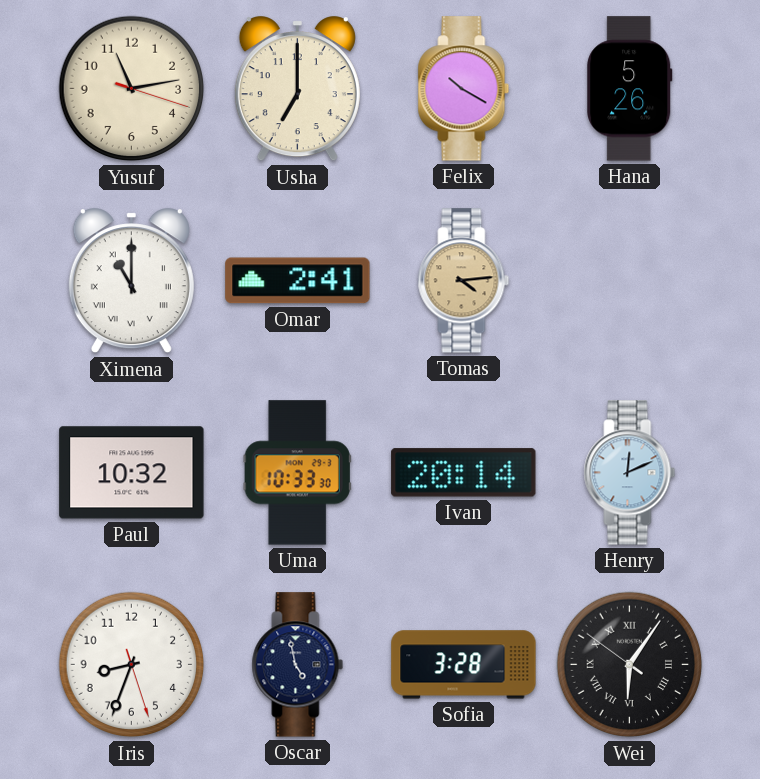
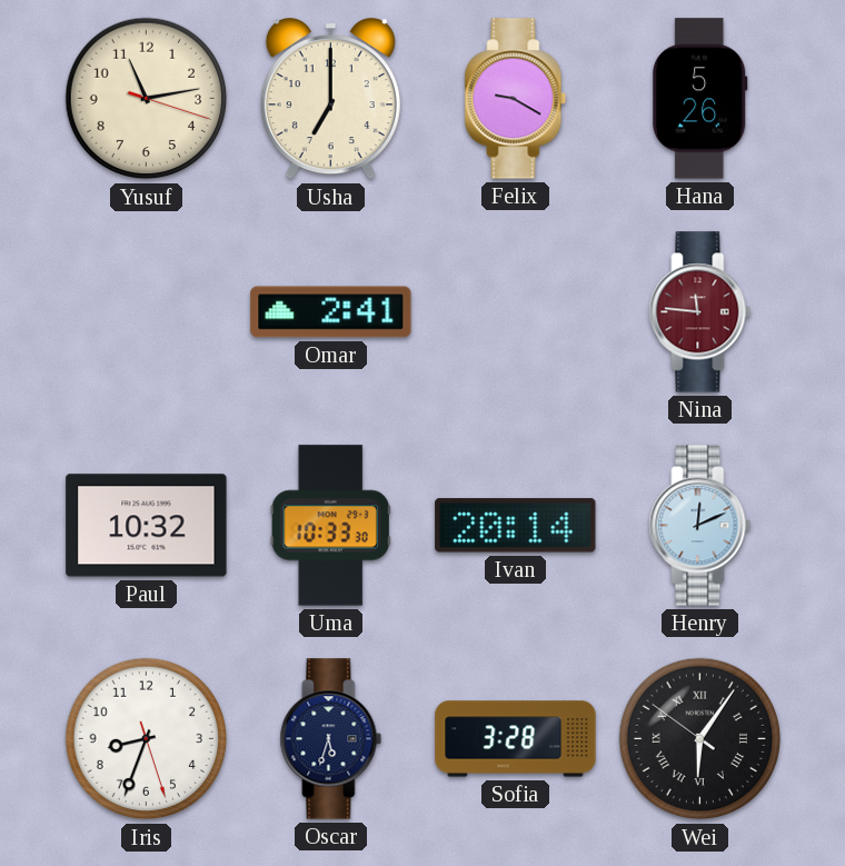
Felix: 10:20 -> 9:20
Ximena: 11:00 -> none
Tomas: 4:14 -> none
Nina: none -> 11:46
Oscar: 4:58 -> 5:33
